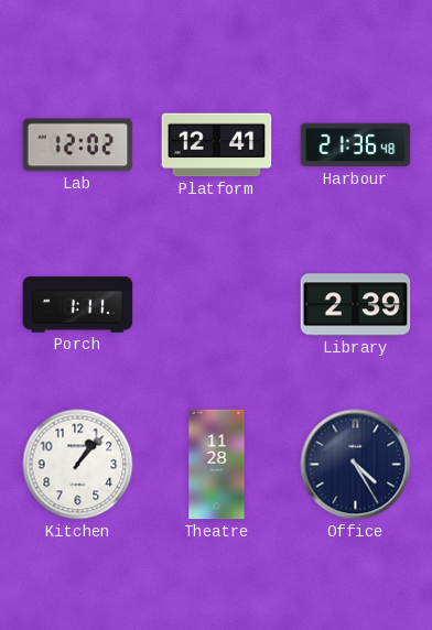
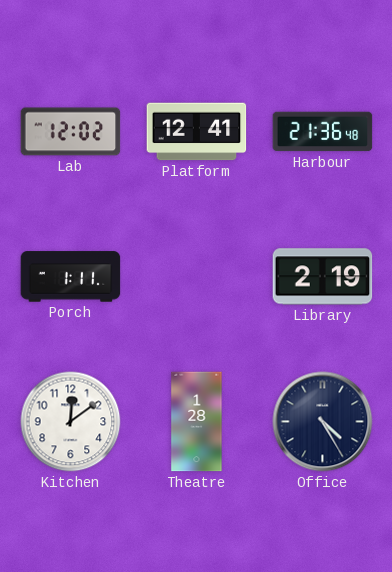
Library: 2:39 -> 2:19
Kitchen: 1:07 -> 12:09
Theatre: 11:28 -> 1:28
